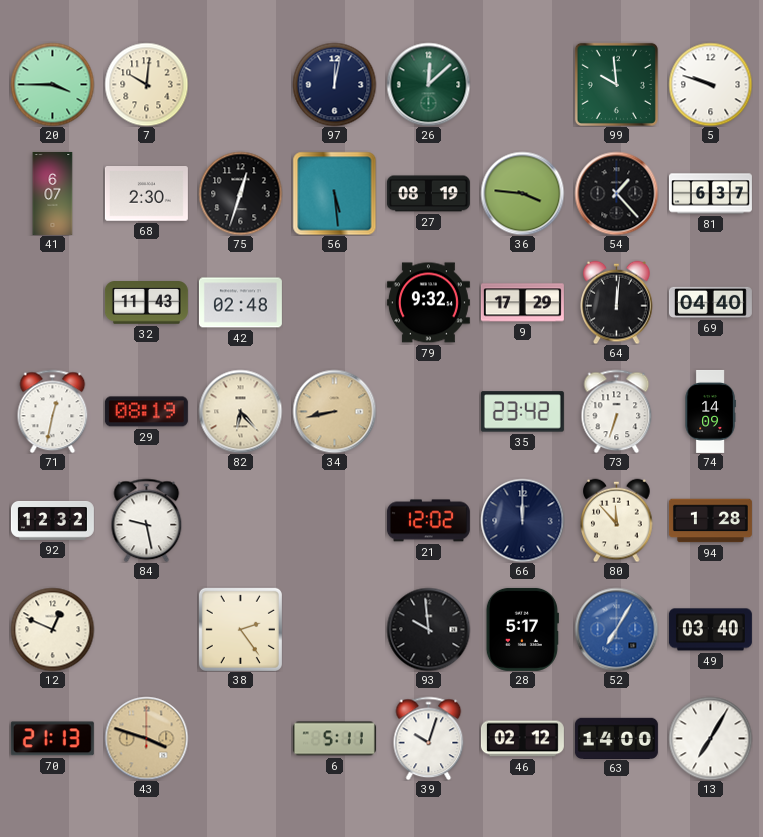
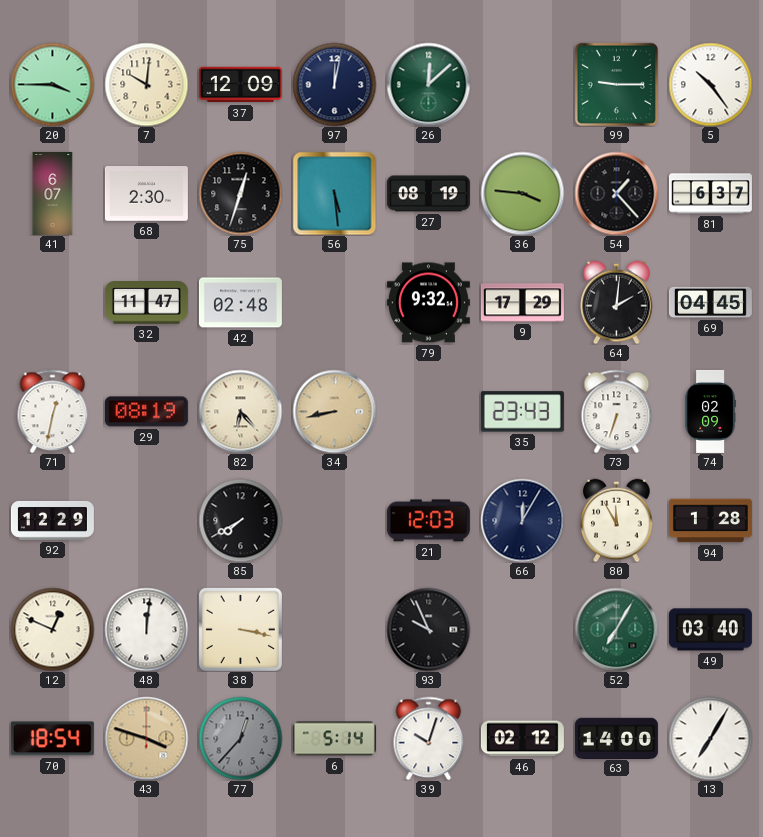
37: none -> 12:09
99: 9:59 -> 9:15
5: 9:48 -> 10:24
32: 11:43 -> 11:47
64: 12:01 -> 2:01
69: 04:40 -> 04:45
35: 23:42 -> 23:43
74: 14:09 -> 02:09
92: 12:32 -> 12:29
84: 9:28 -> none
85: none -> 7:40
21: 12:02 -> 12:03
66: 12:00 -> 12:05
80: 11:53 -> 11:55
48: none -> 12:01
38: 2:24 -> 3:17
93: 9:59 -> 9:56
28: 5:17 -> none
52 dial: blue -> green
70: 21:13 -> 18:54
77: none -> 12:37
6: 5:11 -> 5:14
